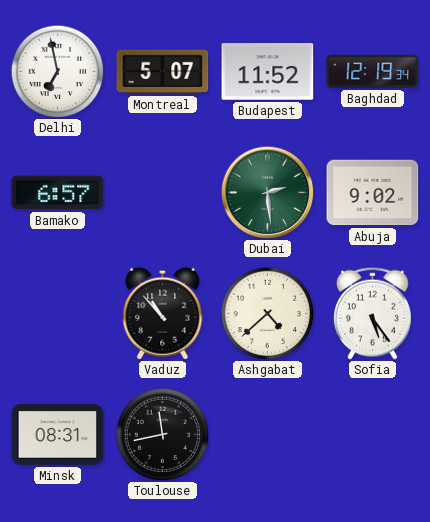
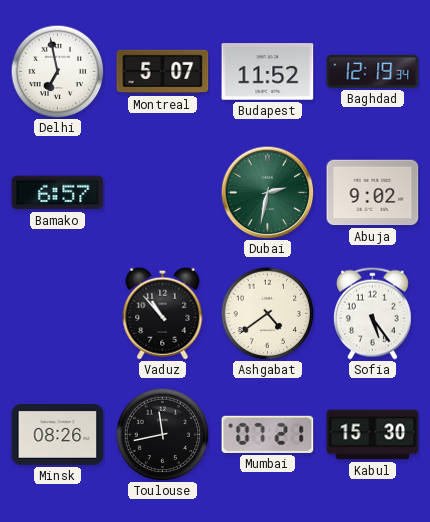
Dubai: 2:29 -> 2:32
Ashgabat: 4:38 -> 4:39
Minsk: 08:31 -> 08:26
Mumbai: none -> 07:21
Kabul: none -> 15:30
